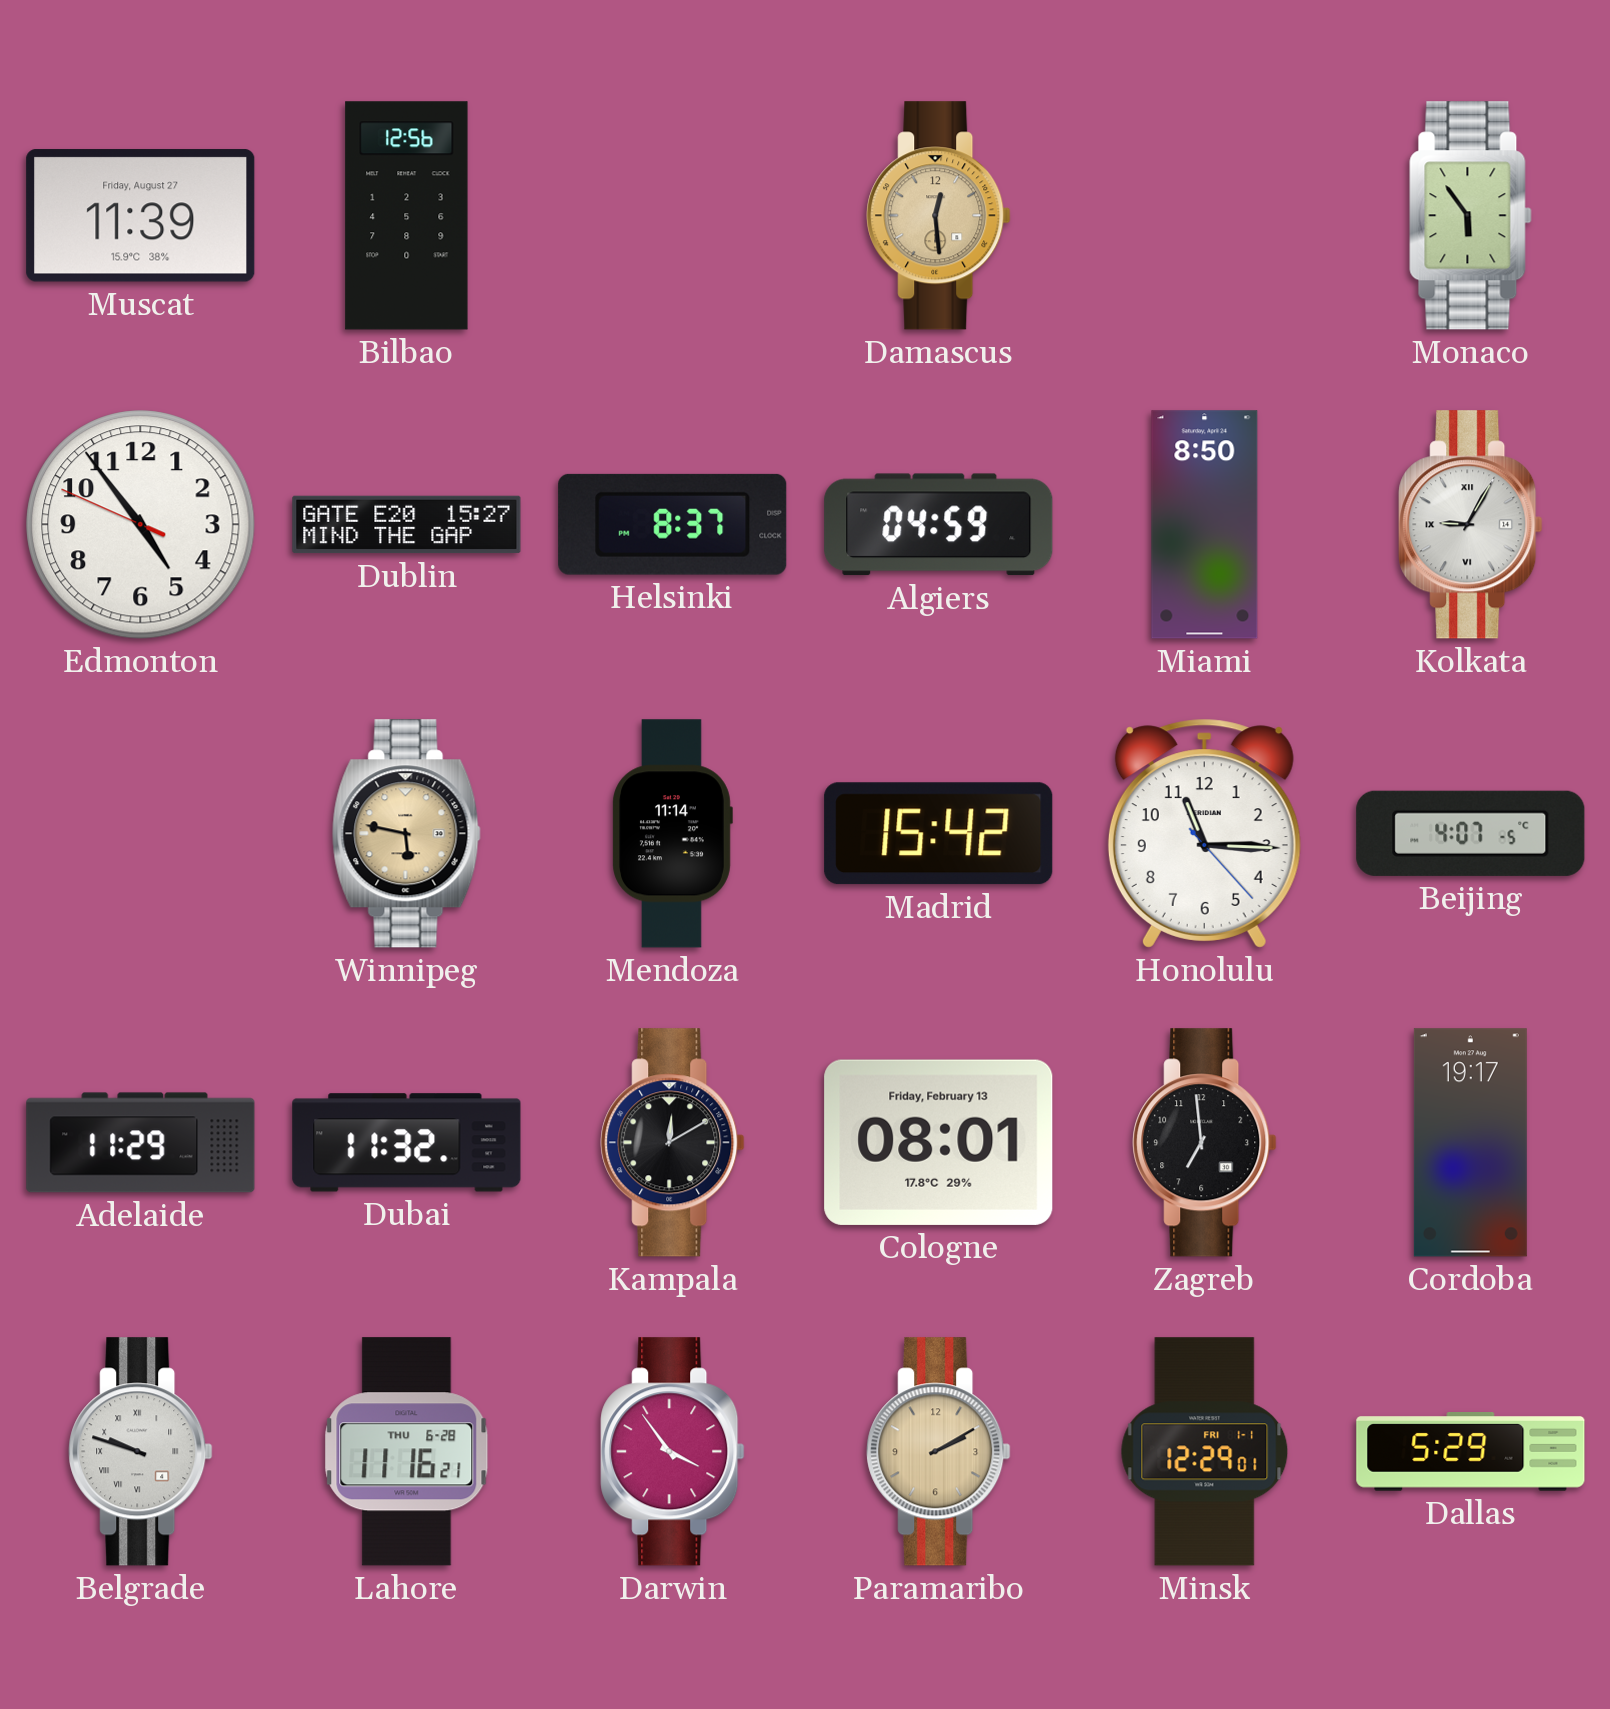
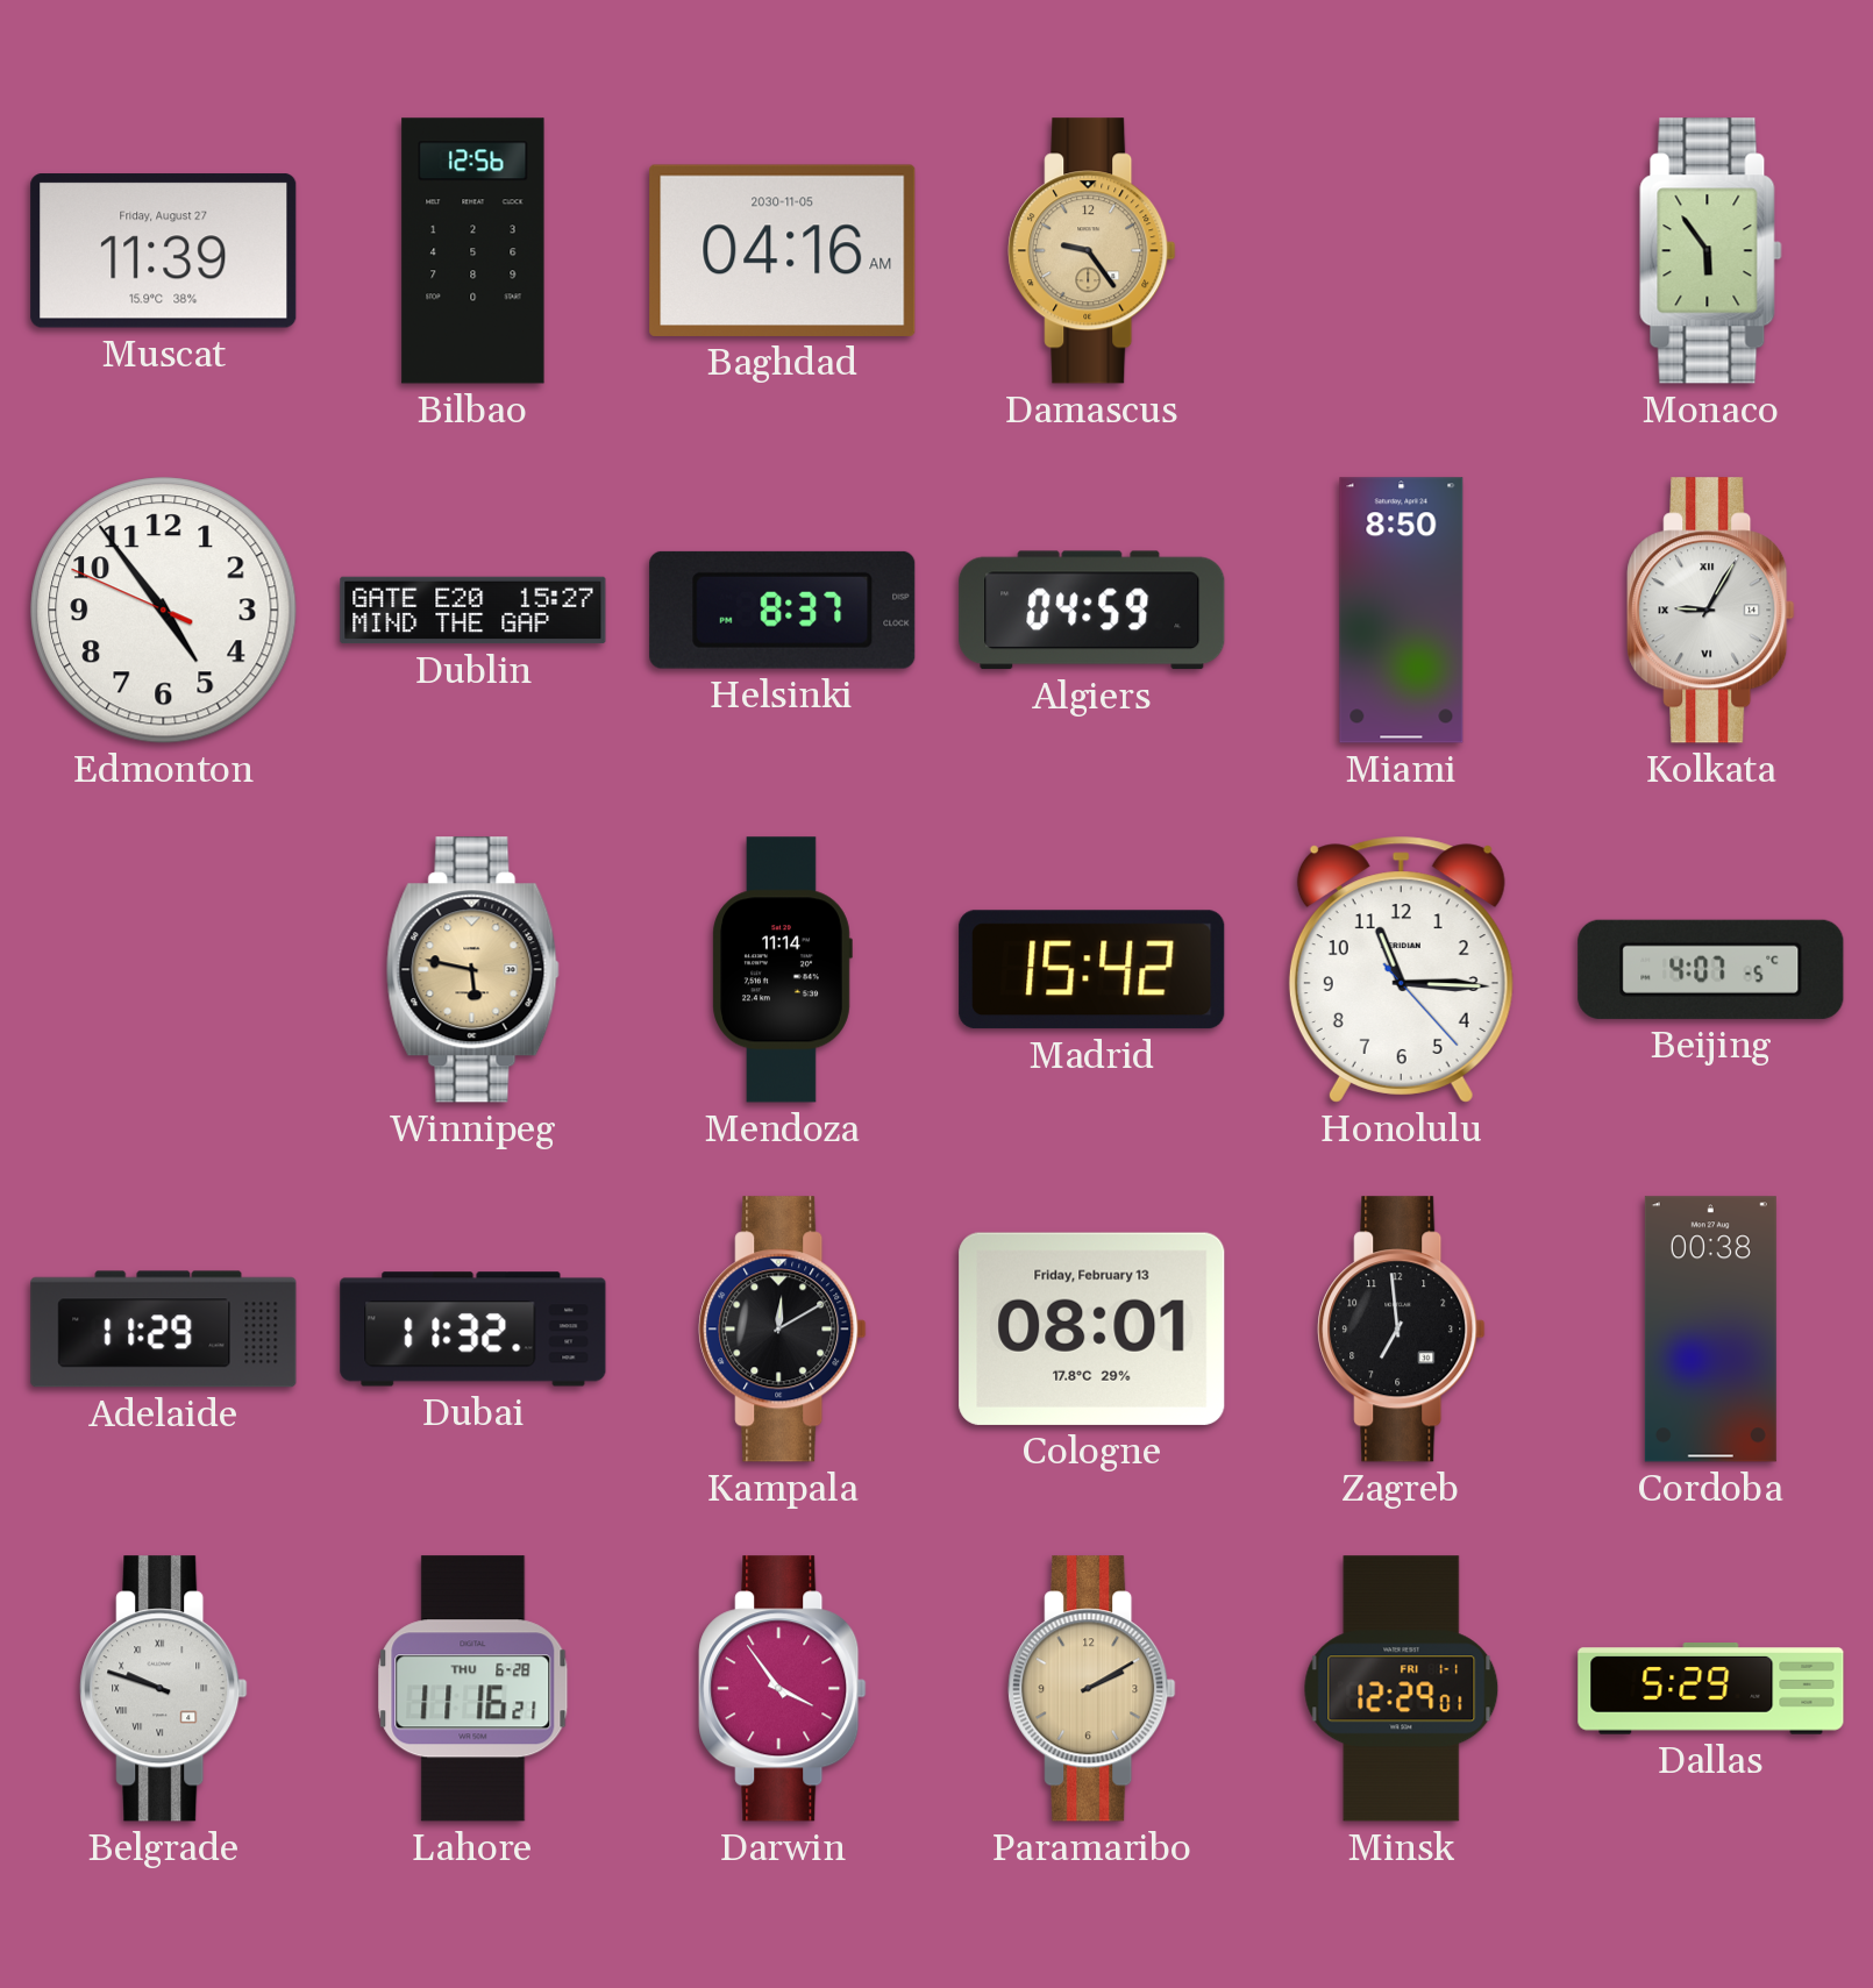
Baghdad: none -> 04:16
Damascus: 12:29 -> 9:24
Cordoba: 19:17 -> 00:38
